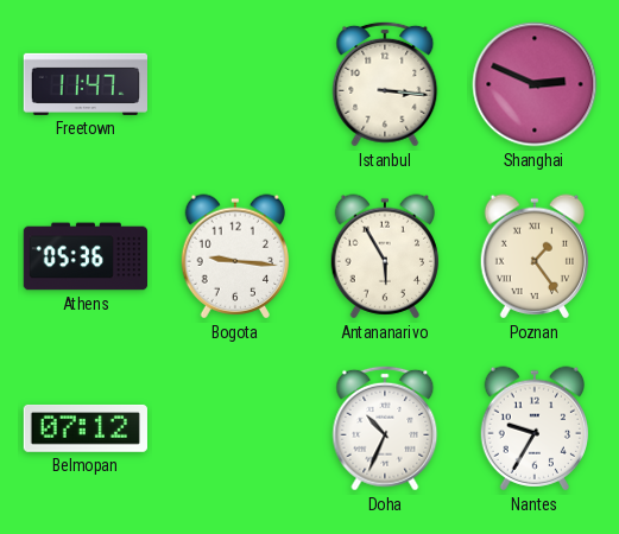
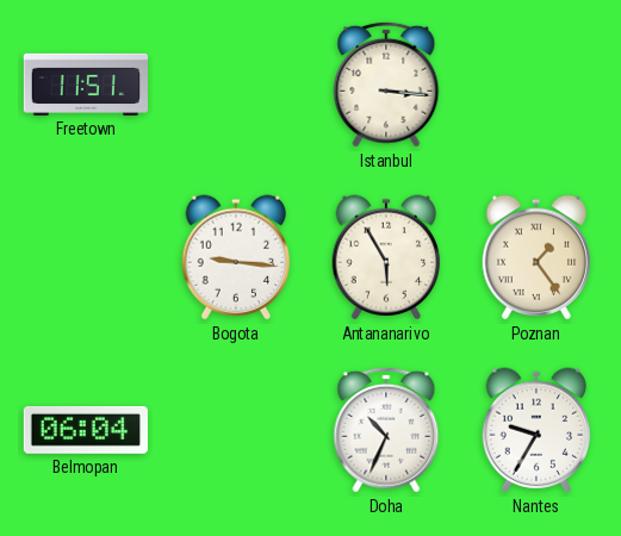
Freetown: 11:47 -> 11:51
Shanghai: 2:49 -> none
Athens: 05:36 -> none
Belmopan: 07:12 -> 06:04
